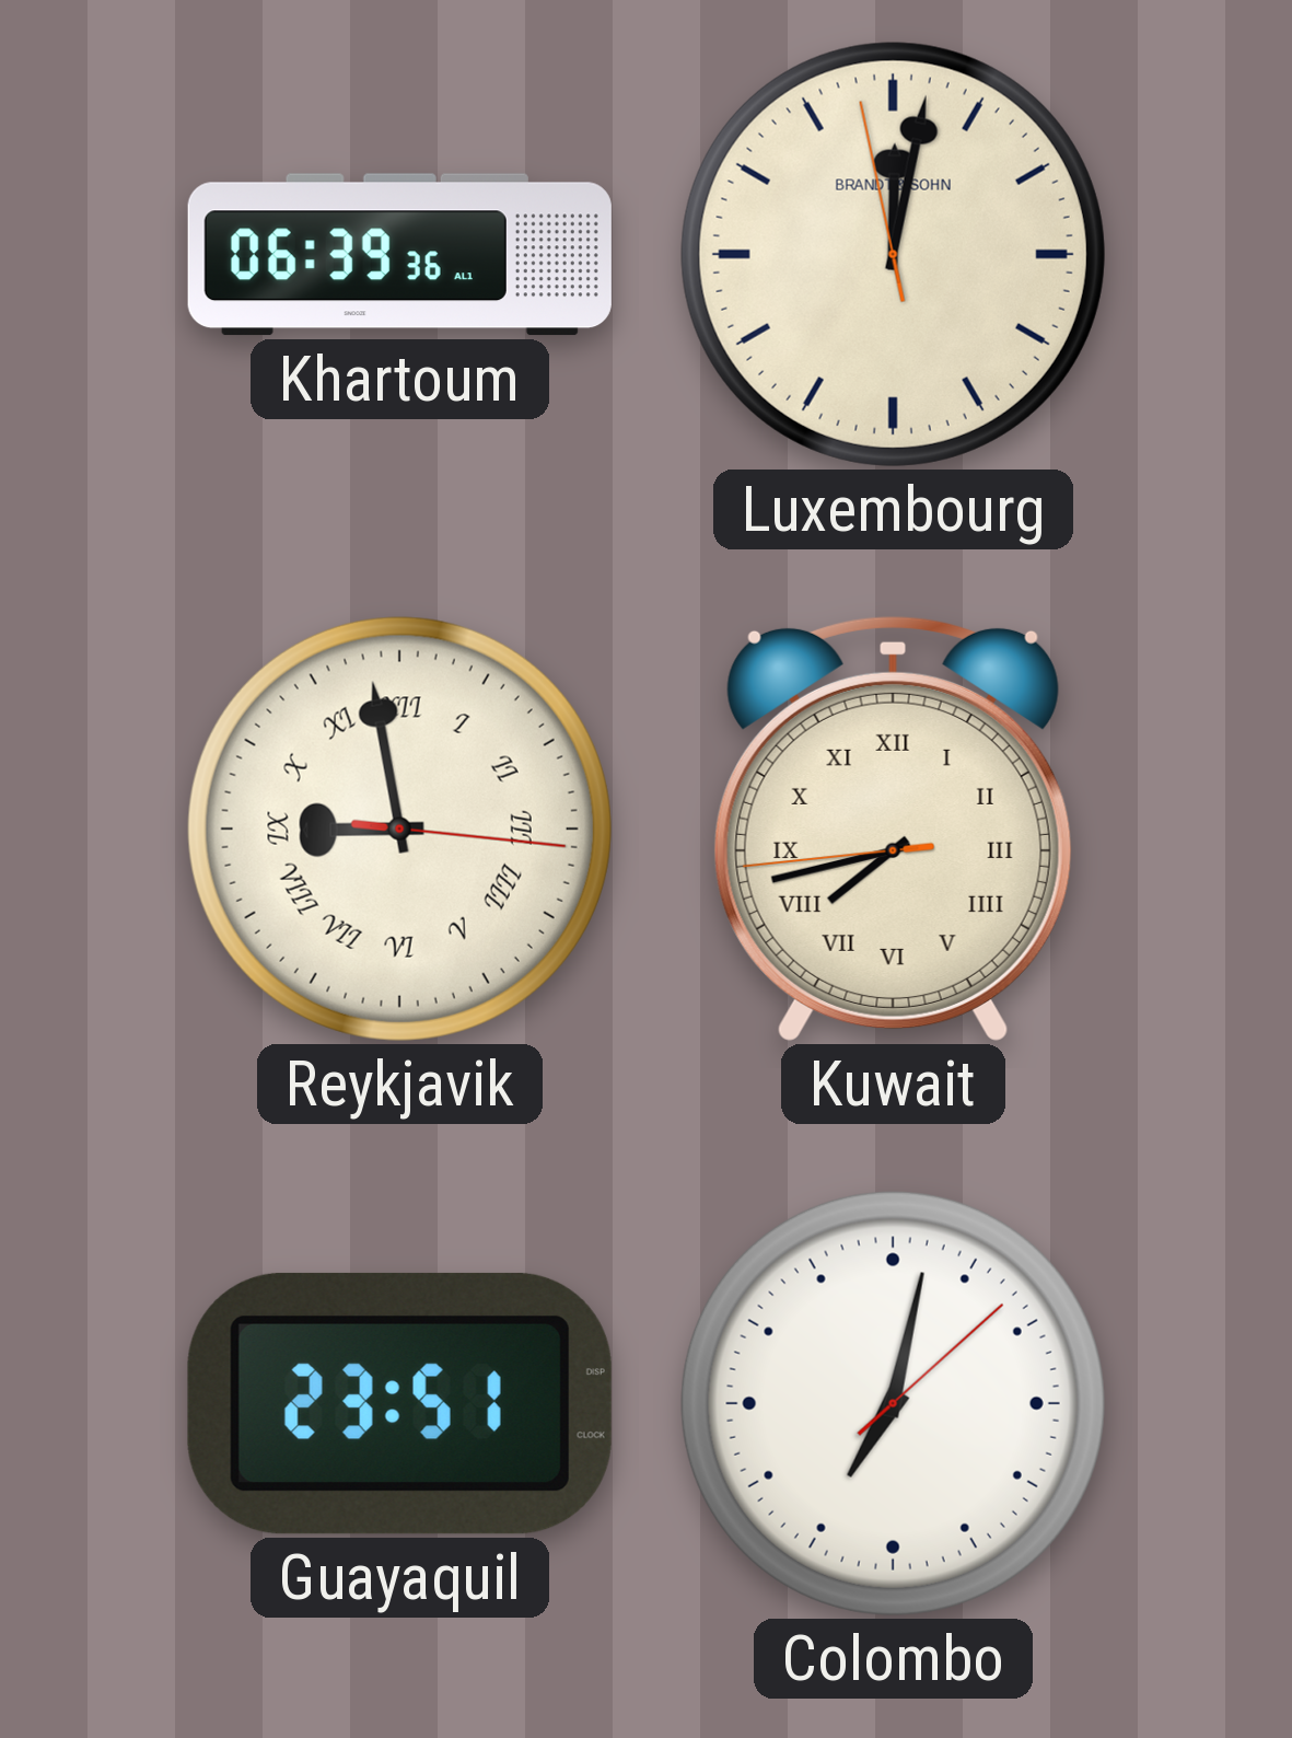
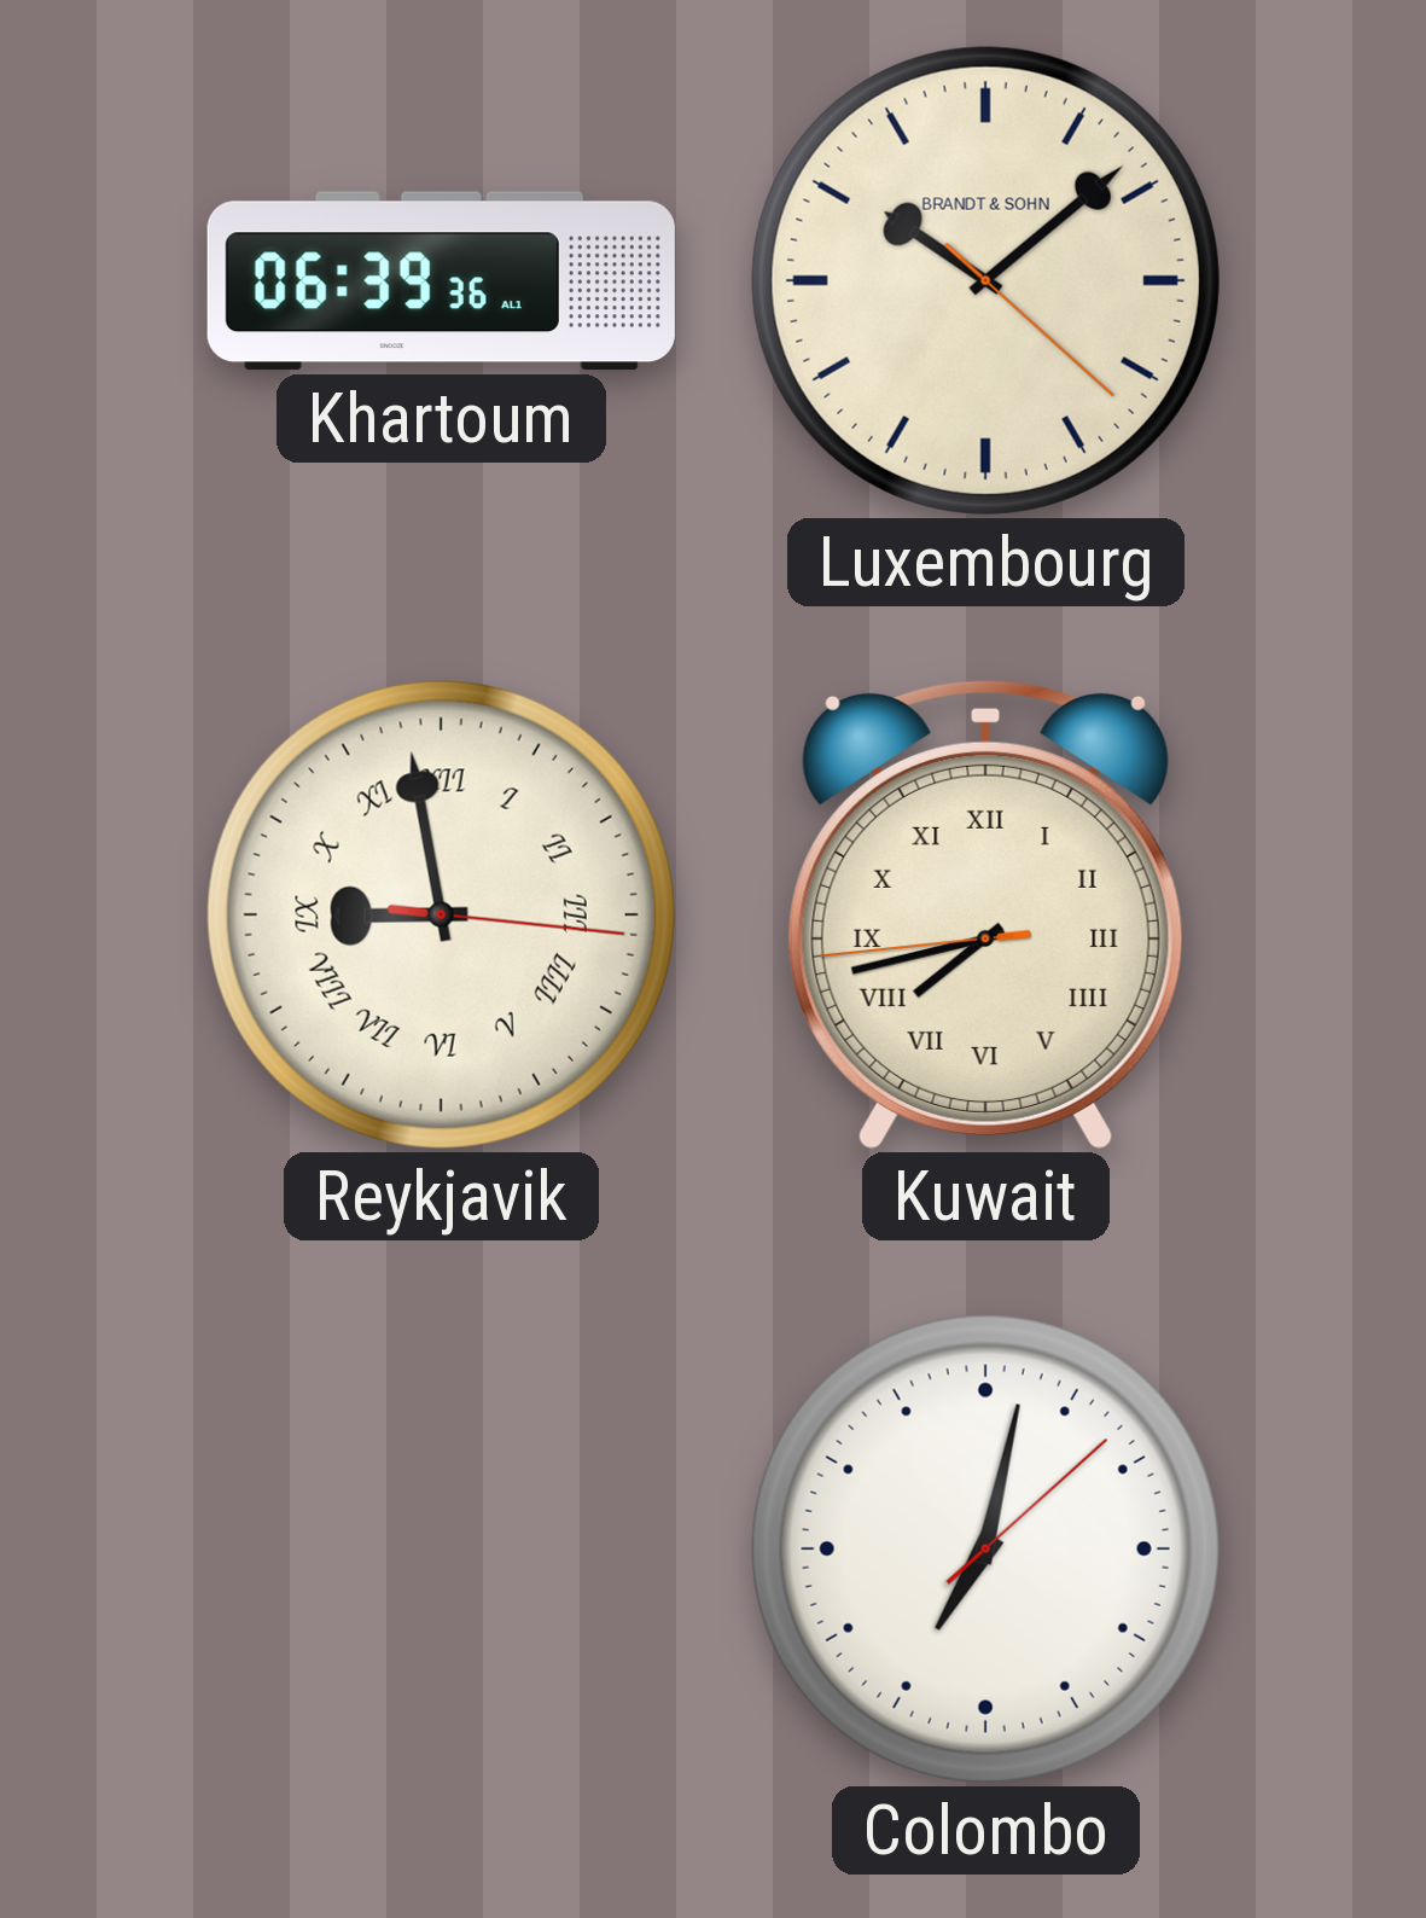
Luxembourg: 12:01 -> 10:08
Guayaquil: 23:51 -> none
